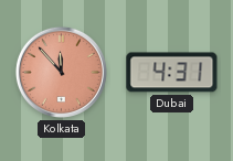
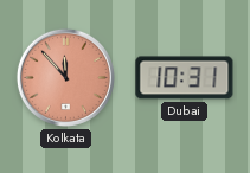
Dubai: 4:31 -> 10:31
